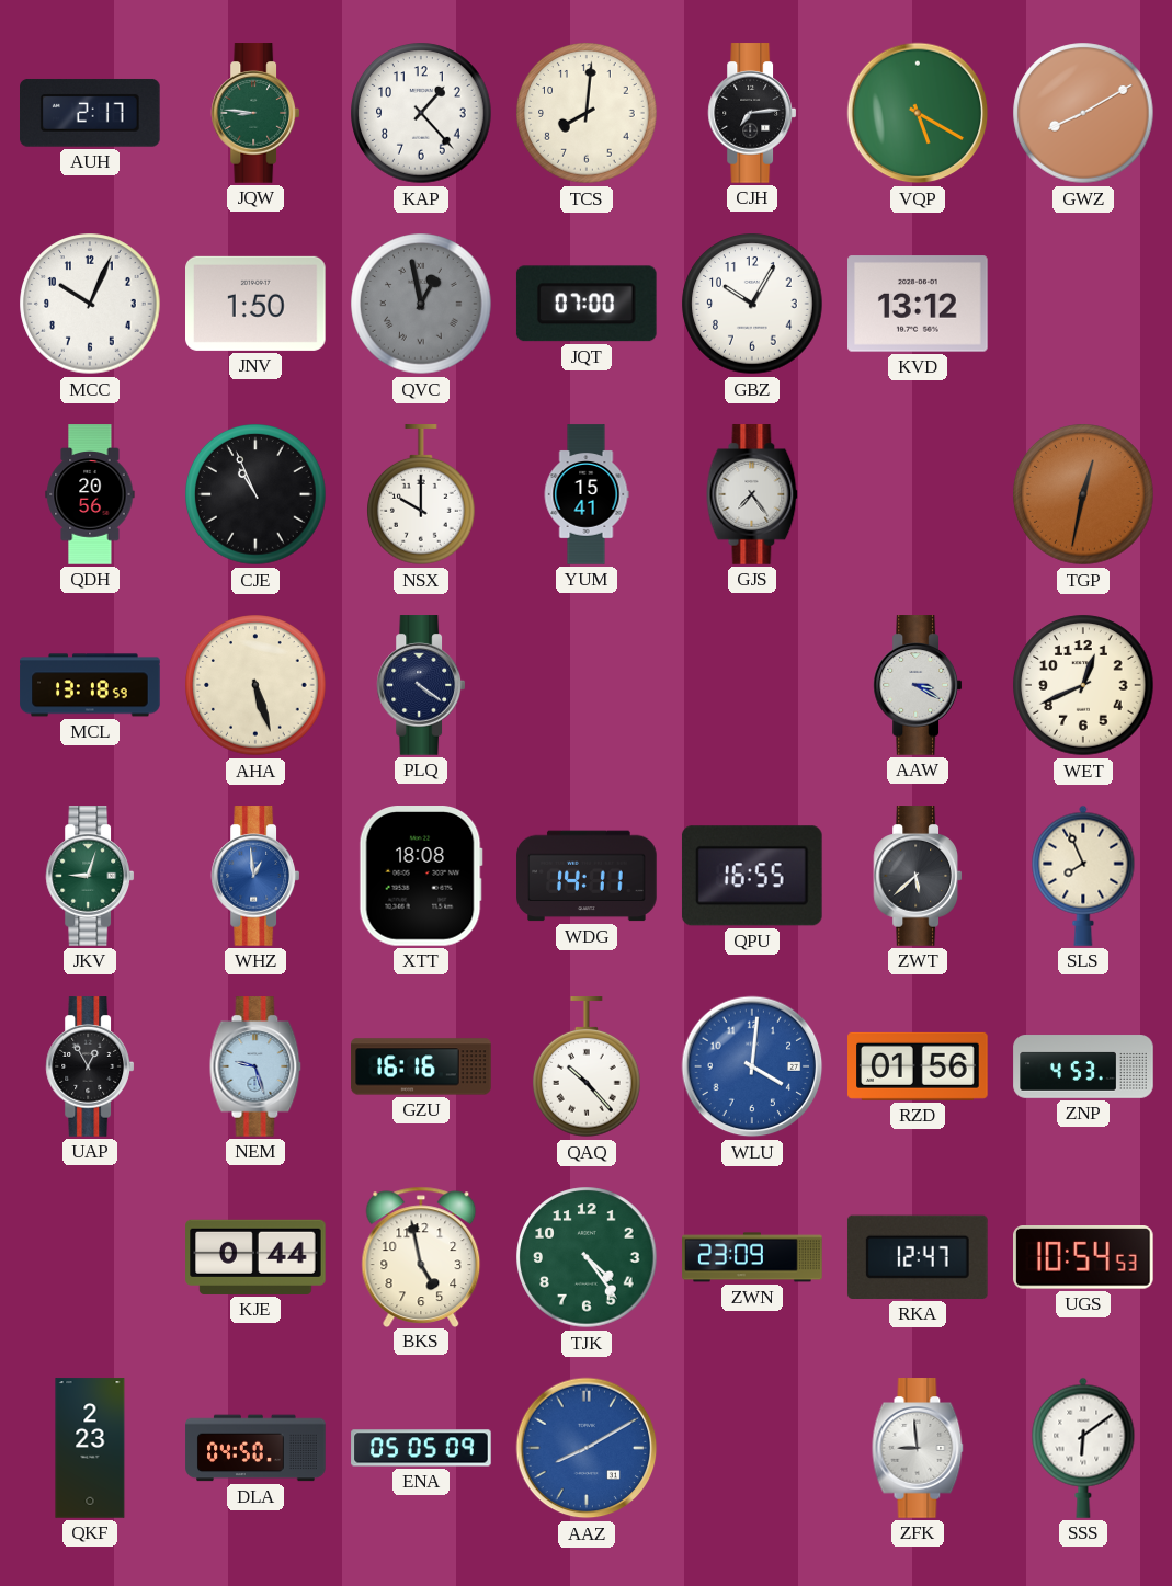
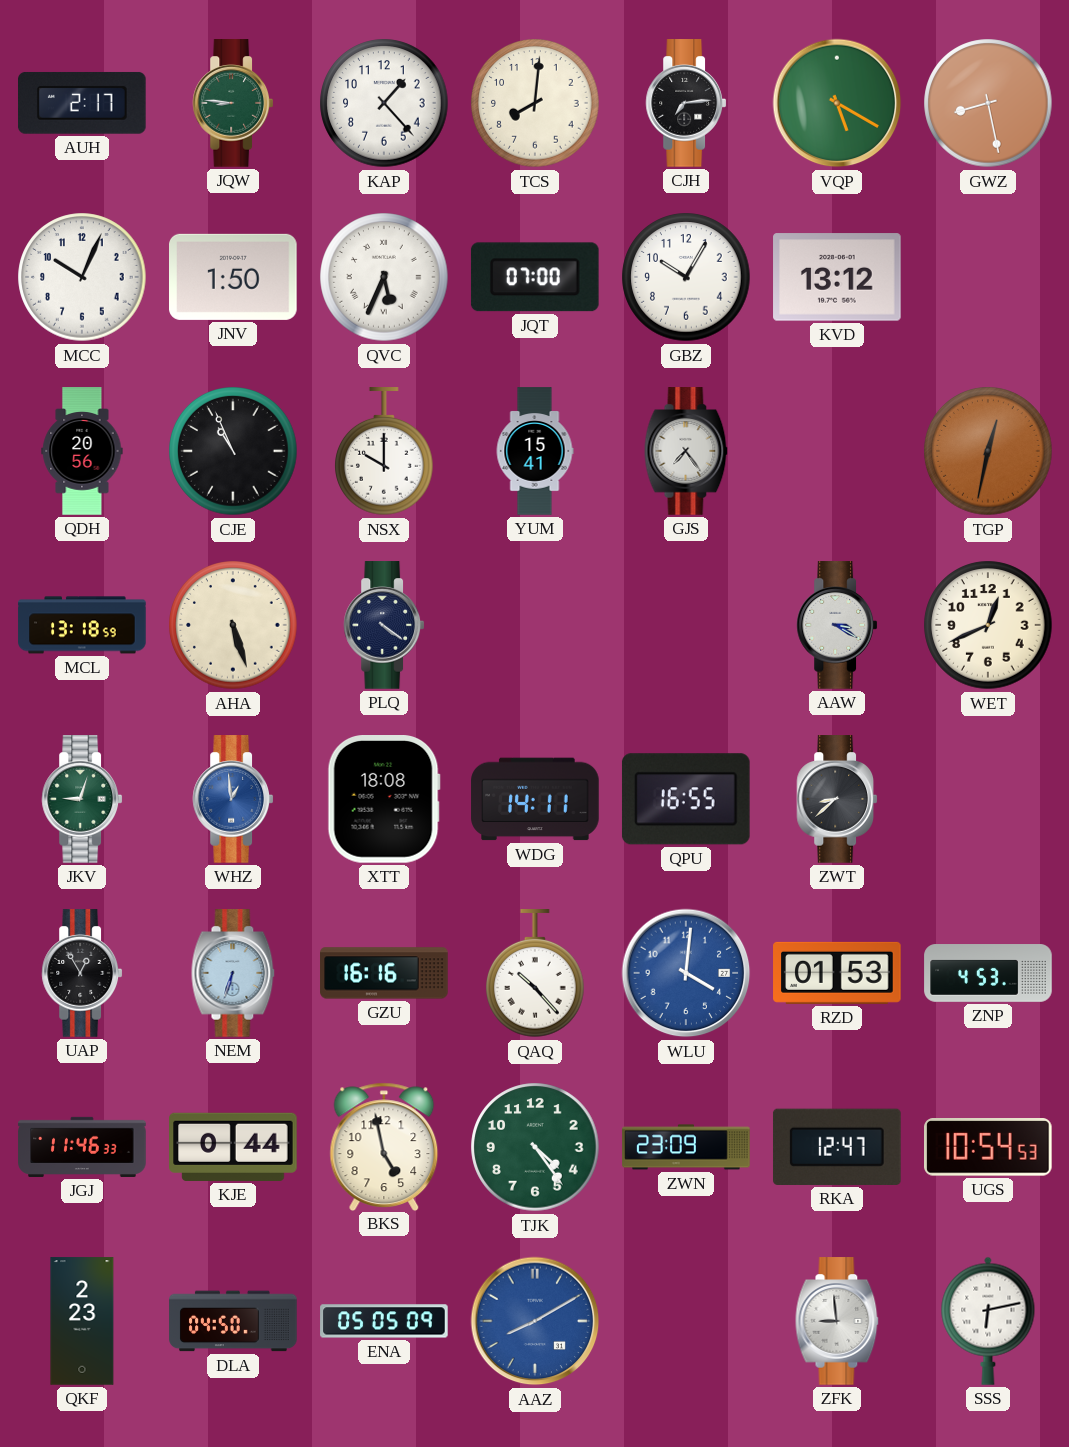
GWZ: 8:10 -> 8:28
QVC: 12:58 -> 5:34
QVC dial: grey -> white
ZWT: 5:38 -> 8:38
SLS: 7:56 -> none
NEM: 9:27 -> 6:33
RZD: 01:56 -> 01:53
JGJ: none -> 11:46
SSS: 6:09 -> 6:13
